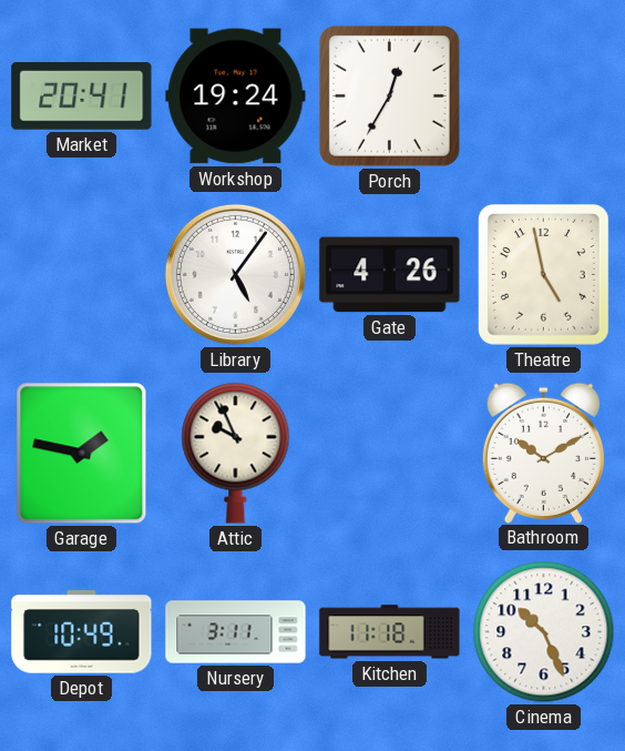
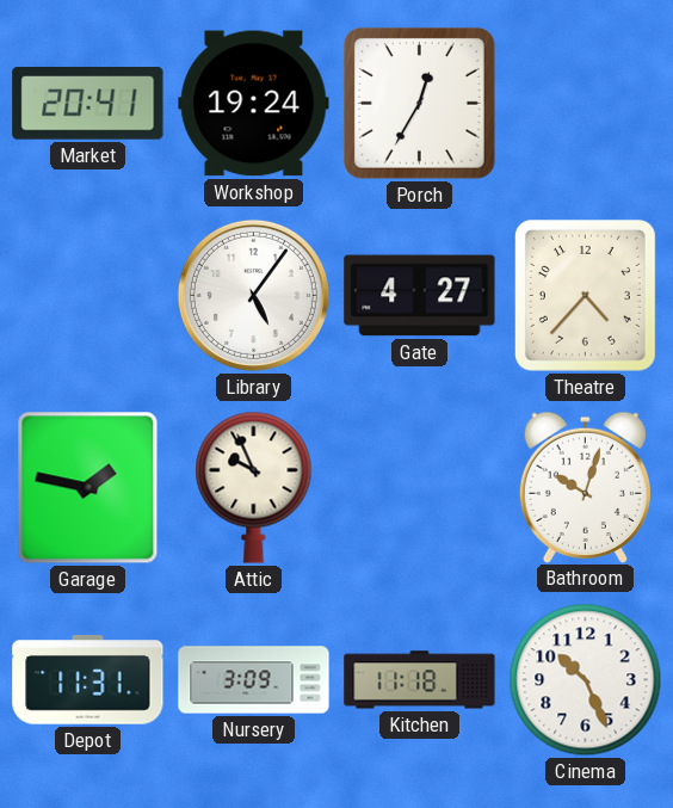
Gate: 4:26 -> 4:27
Theatre: 4:58 -> 4:37
Bathroom: 10:10 -> 10:03
Depot: 10:49 -> 11:31
Nursery: 3:11 -> 3:09
